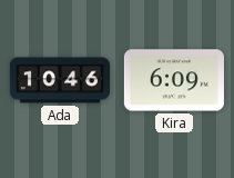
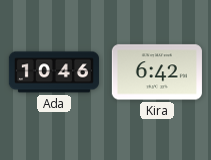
Kira: 6:09 -> 6:42
